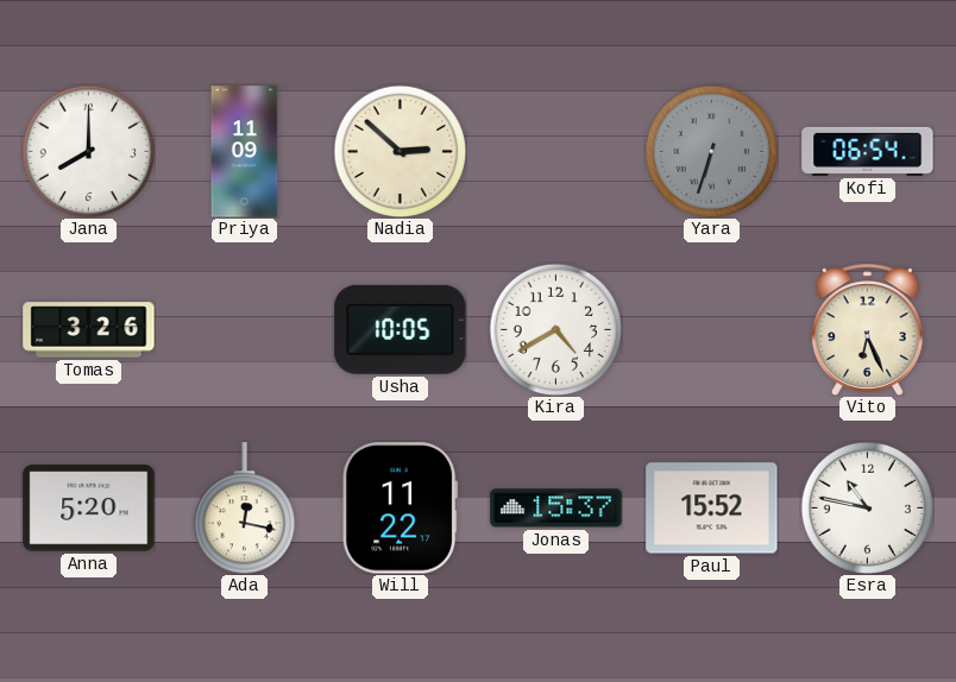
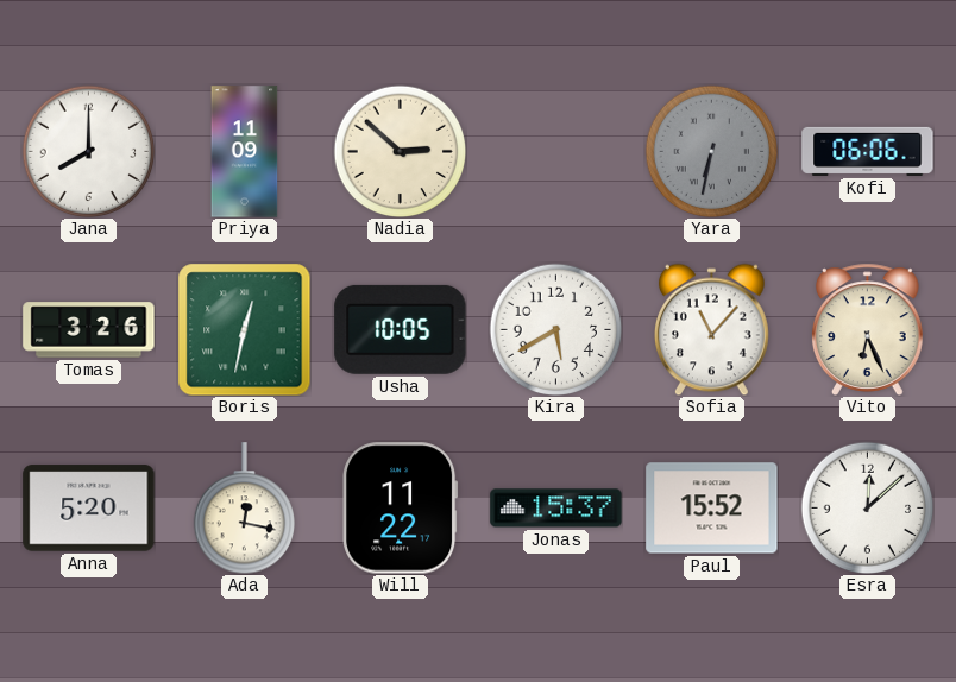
Yara: 6:33 -> 6:32
Kofi: 06:54 -> 06:06
Boris: none -> 12:32
Kira: 4:40 -> 5:40
Sofia: none -> 11:07
Esra: 10:47 -> 12:08
